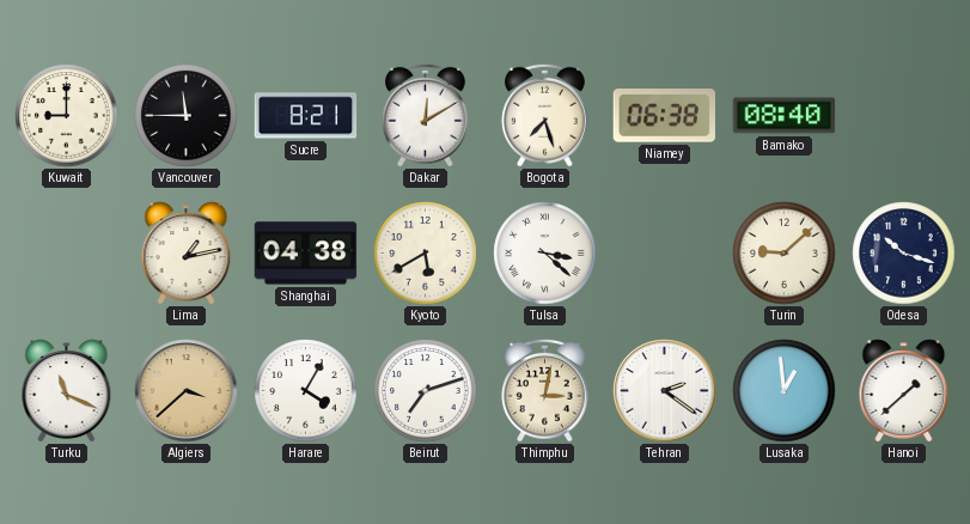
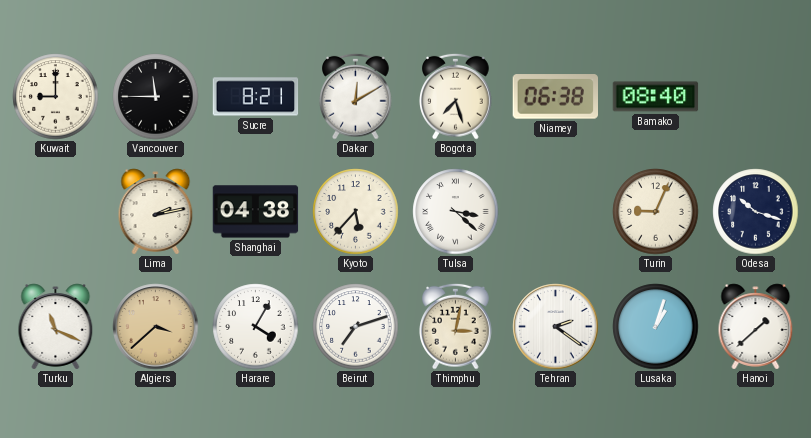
Lima: 1:13 -> 2:13
Kyoto: 5:40 -> 5:37
Turin: 9:08 -> 9:04
Lusaka: 12:59 -> 1:03
